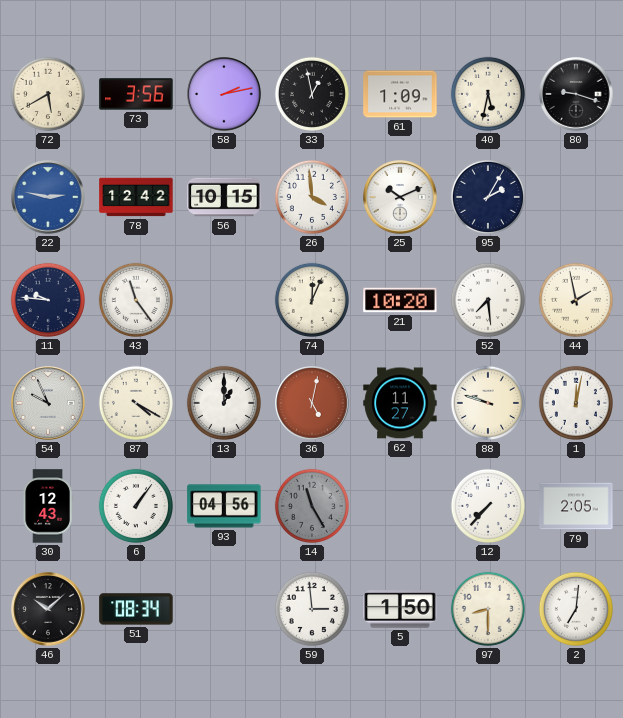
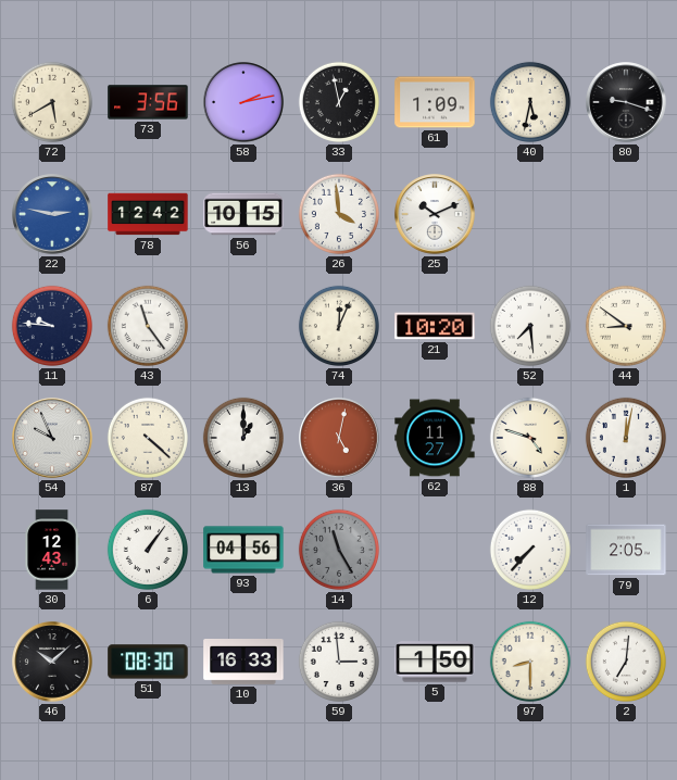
95: 2:05 -> none
44: 1:58 -> 8:51
87: 4:20 -> 4:22
88: 9:48 -> 4:48
51: 08:34 -> 08:30
10: none -> 16:33
